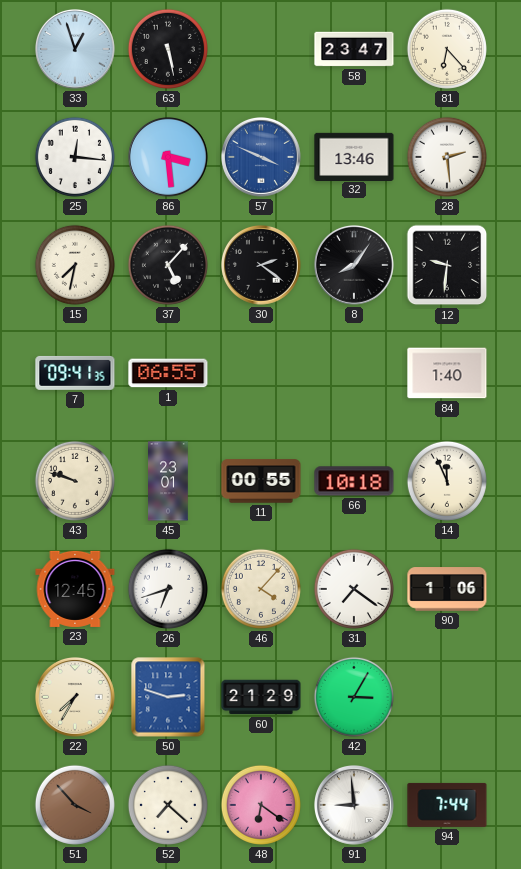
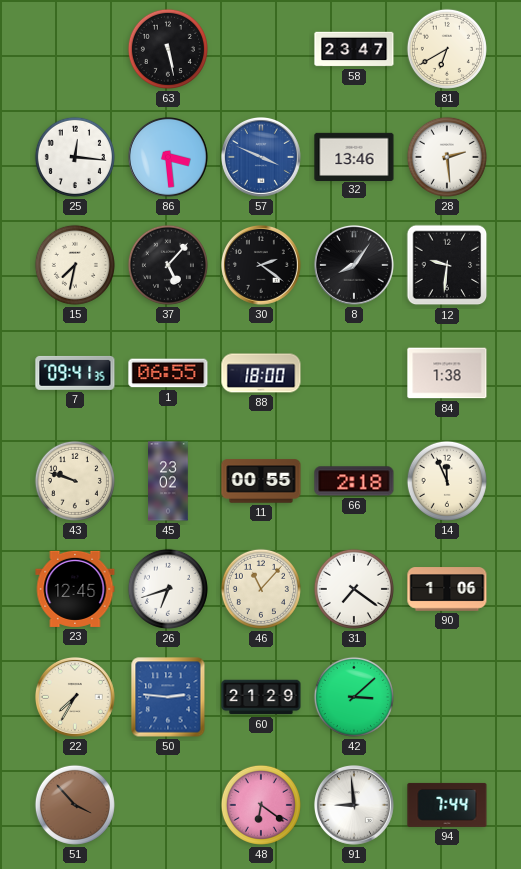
33: 12:57 -> none
81: 6:23 -> 6:40
88: none -> 18:00
84: 1:40 -> 1:38
45: 23:01 -> 23:02
66: 10:18 -> 2:18
46: 4:07 -> 11:07
50: 2:48 -> 2:46
42: 3:05 -> 3:08
52: 7:22 -> none
